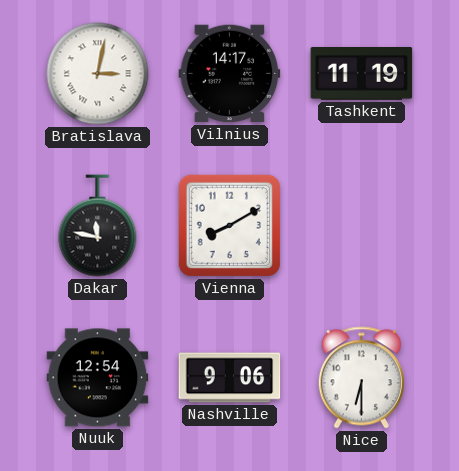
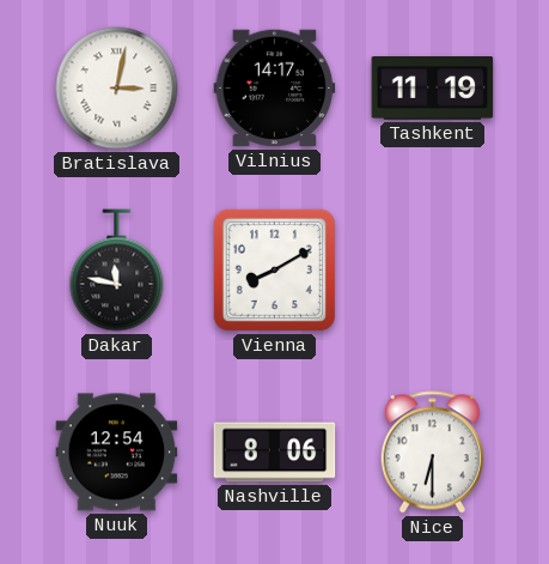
Nashville: 9:06 -> 8:06
